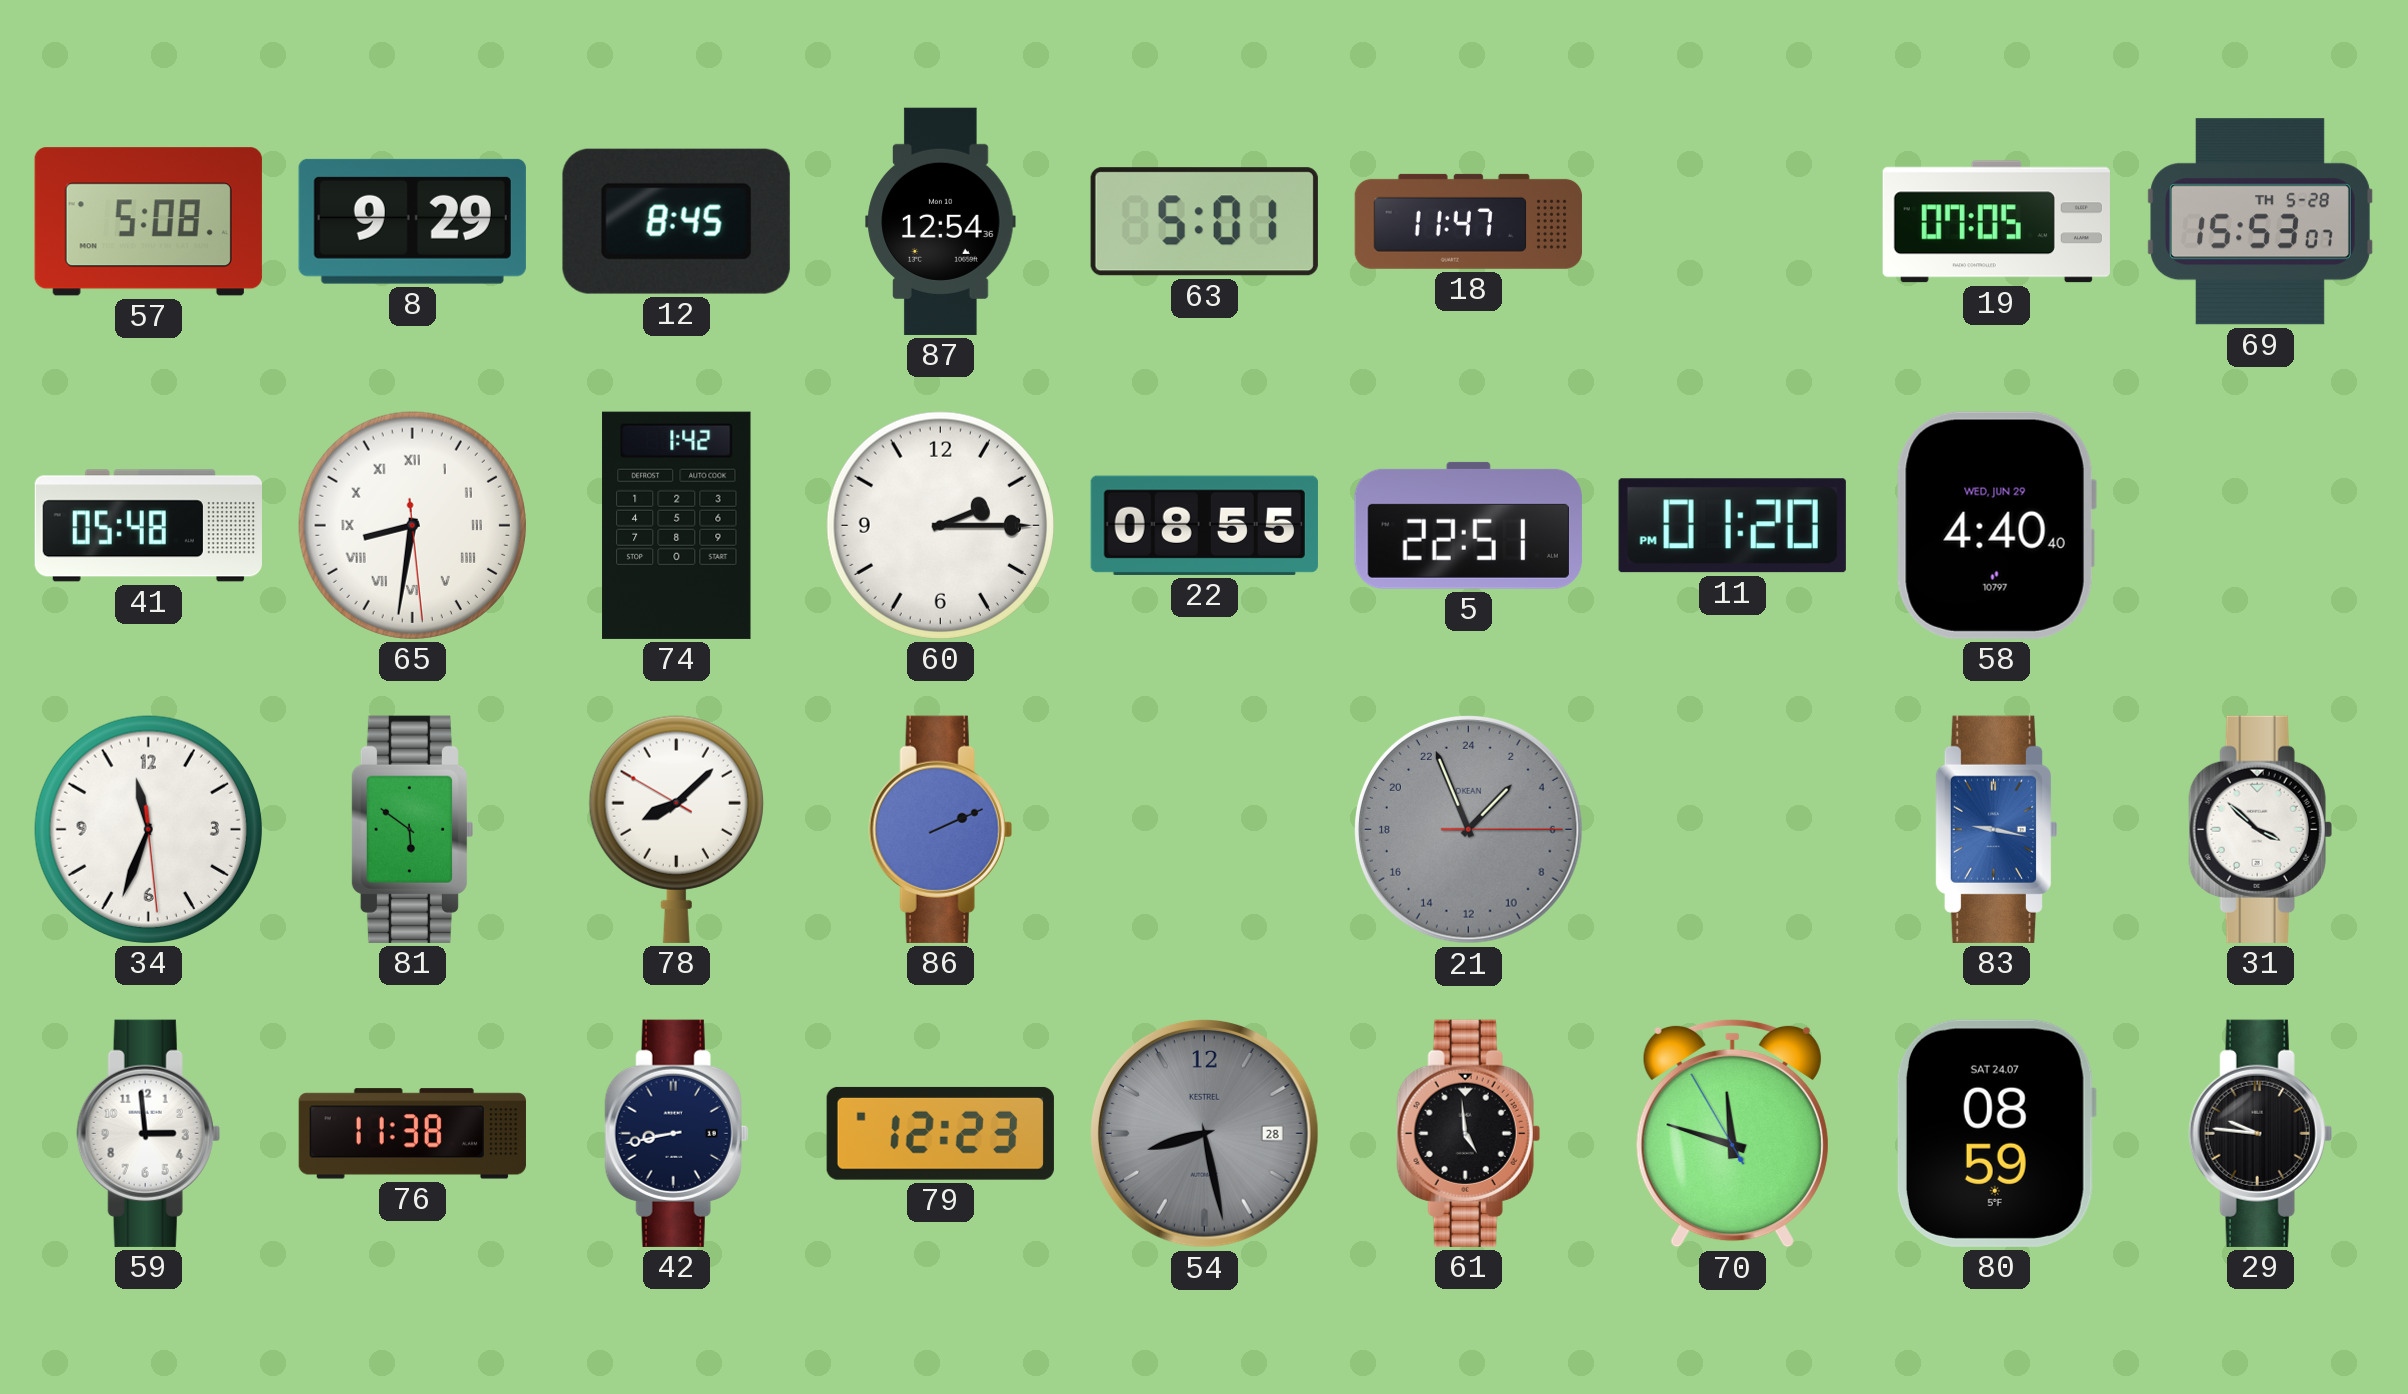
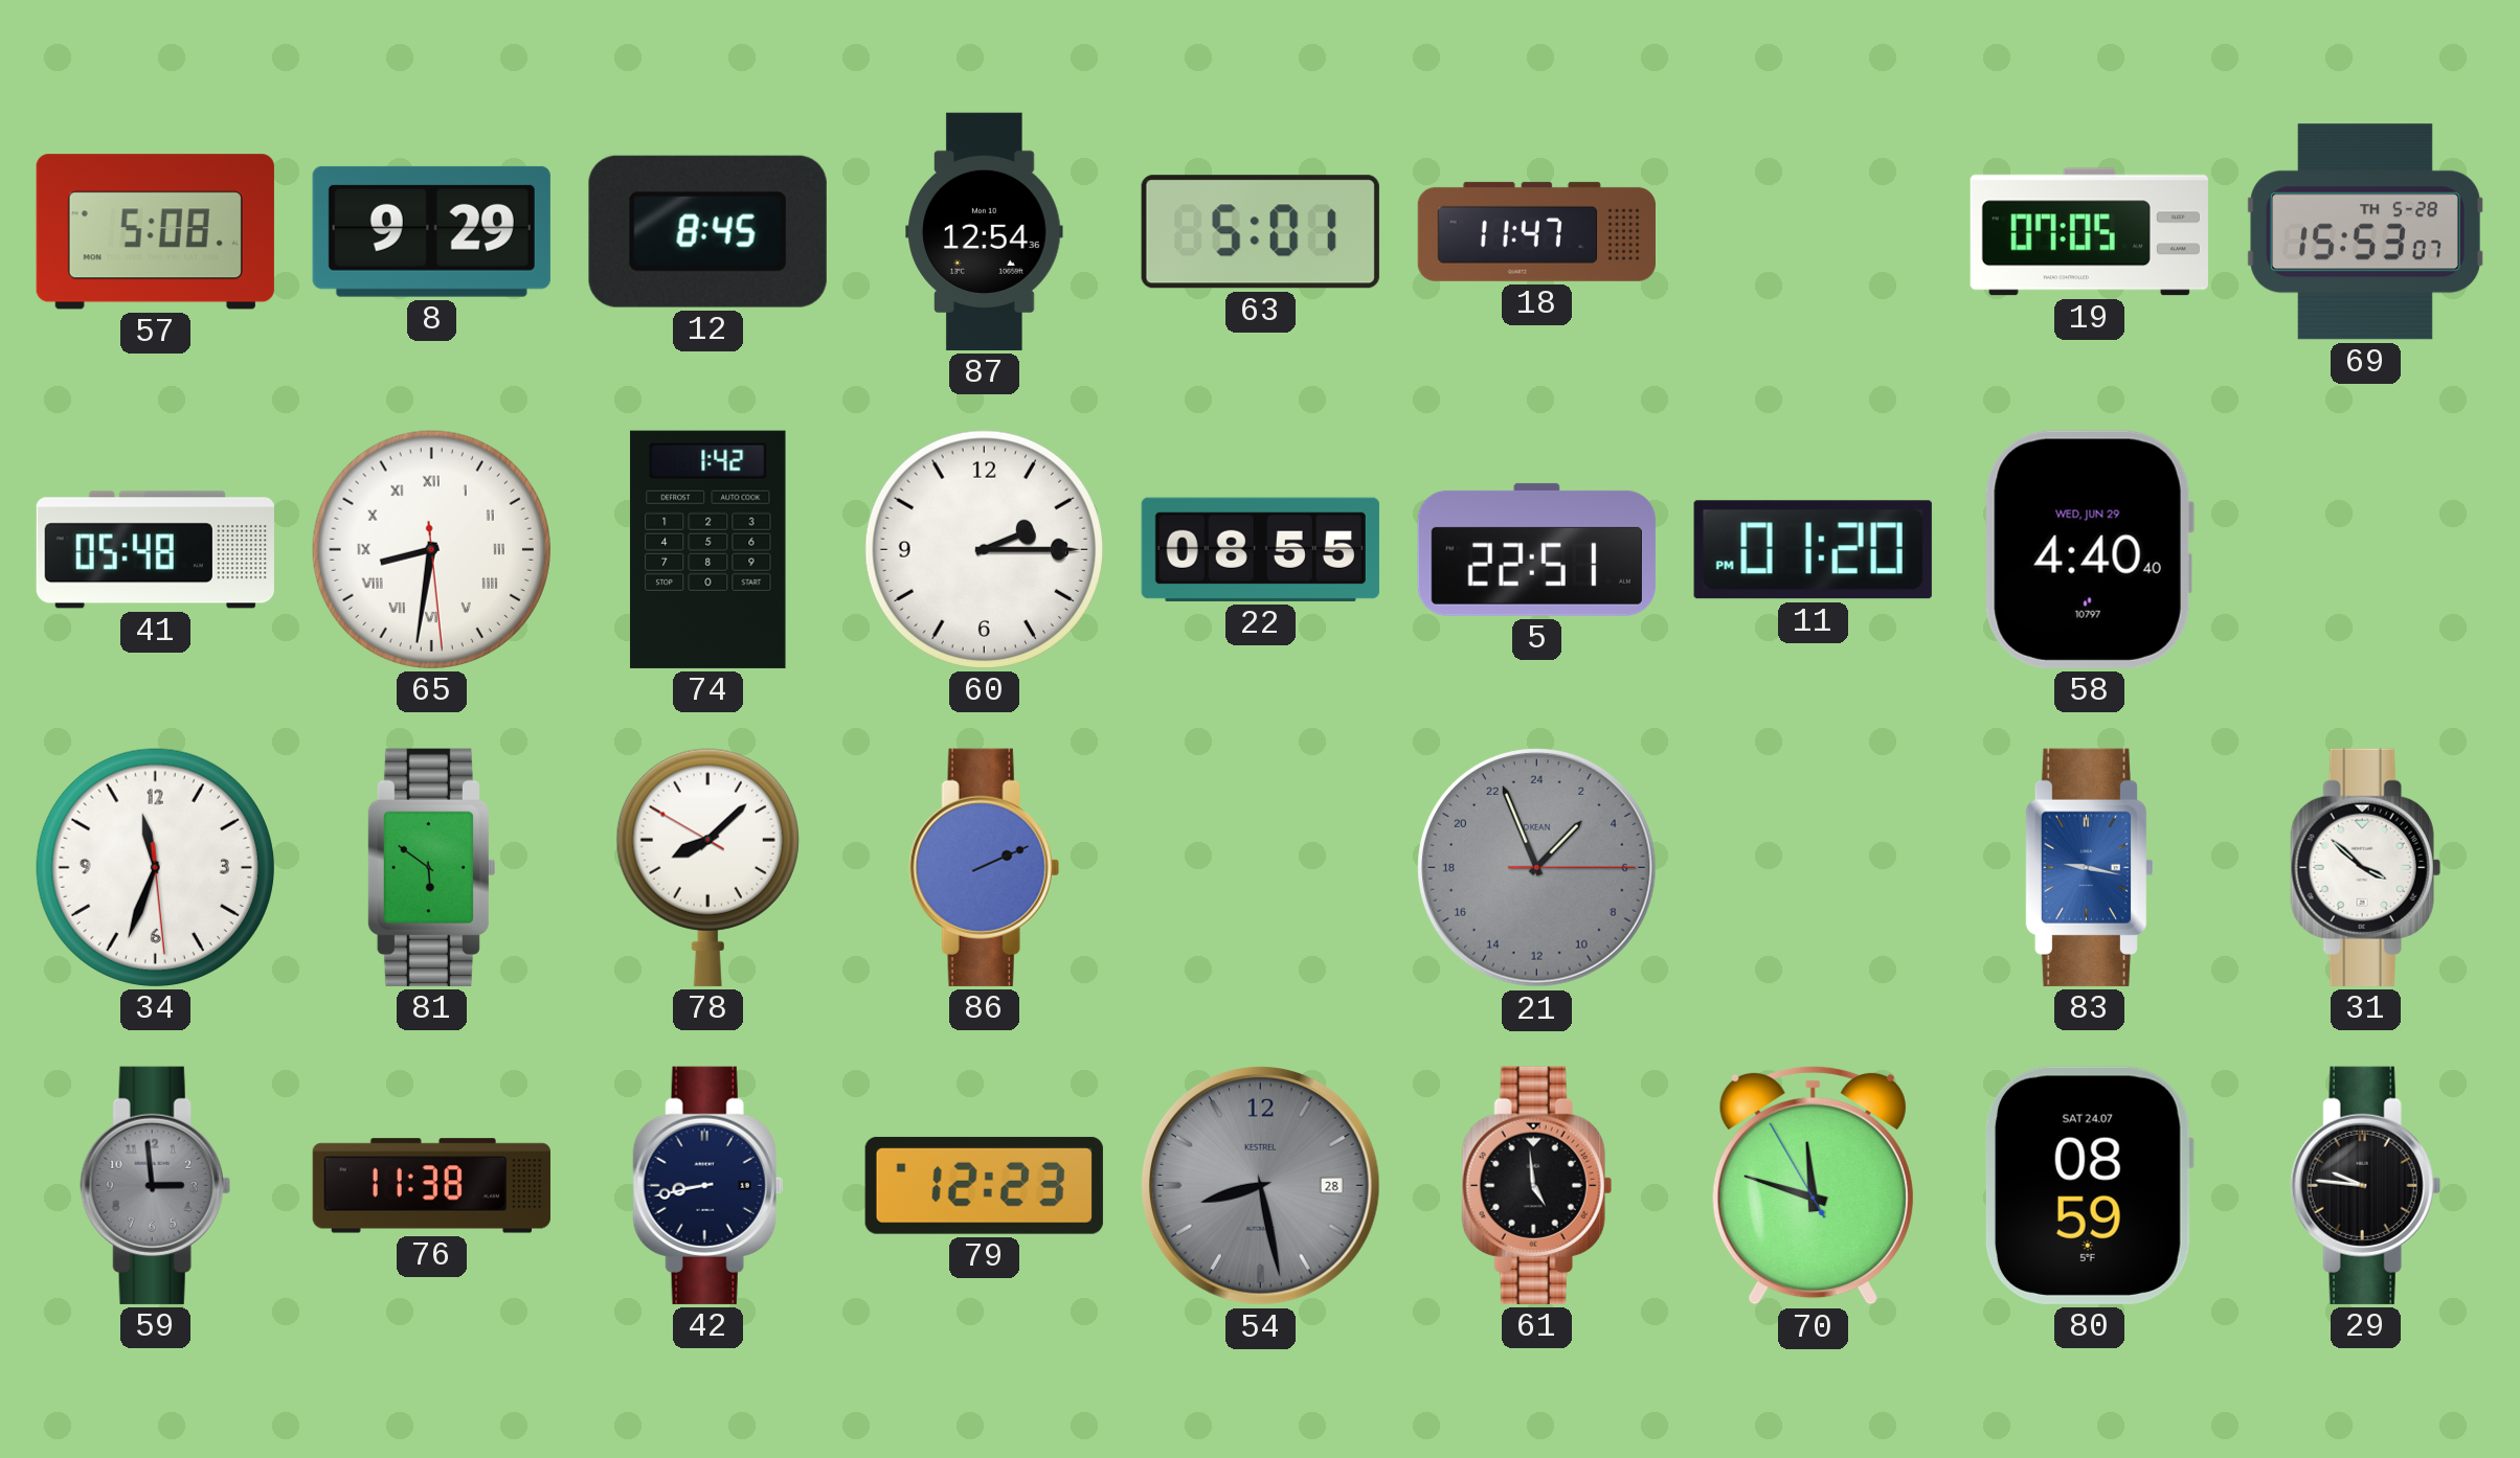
59 dial: white -> grey
